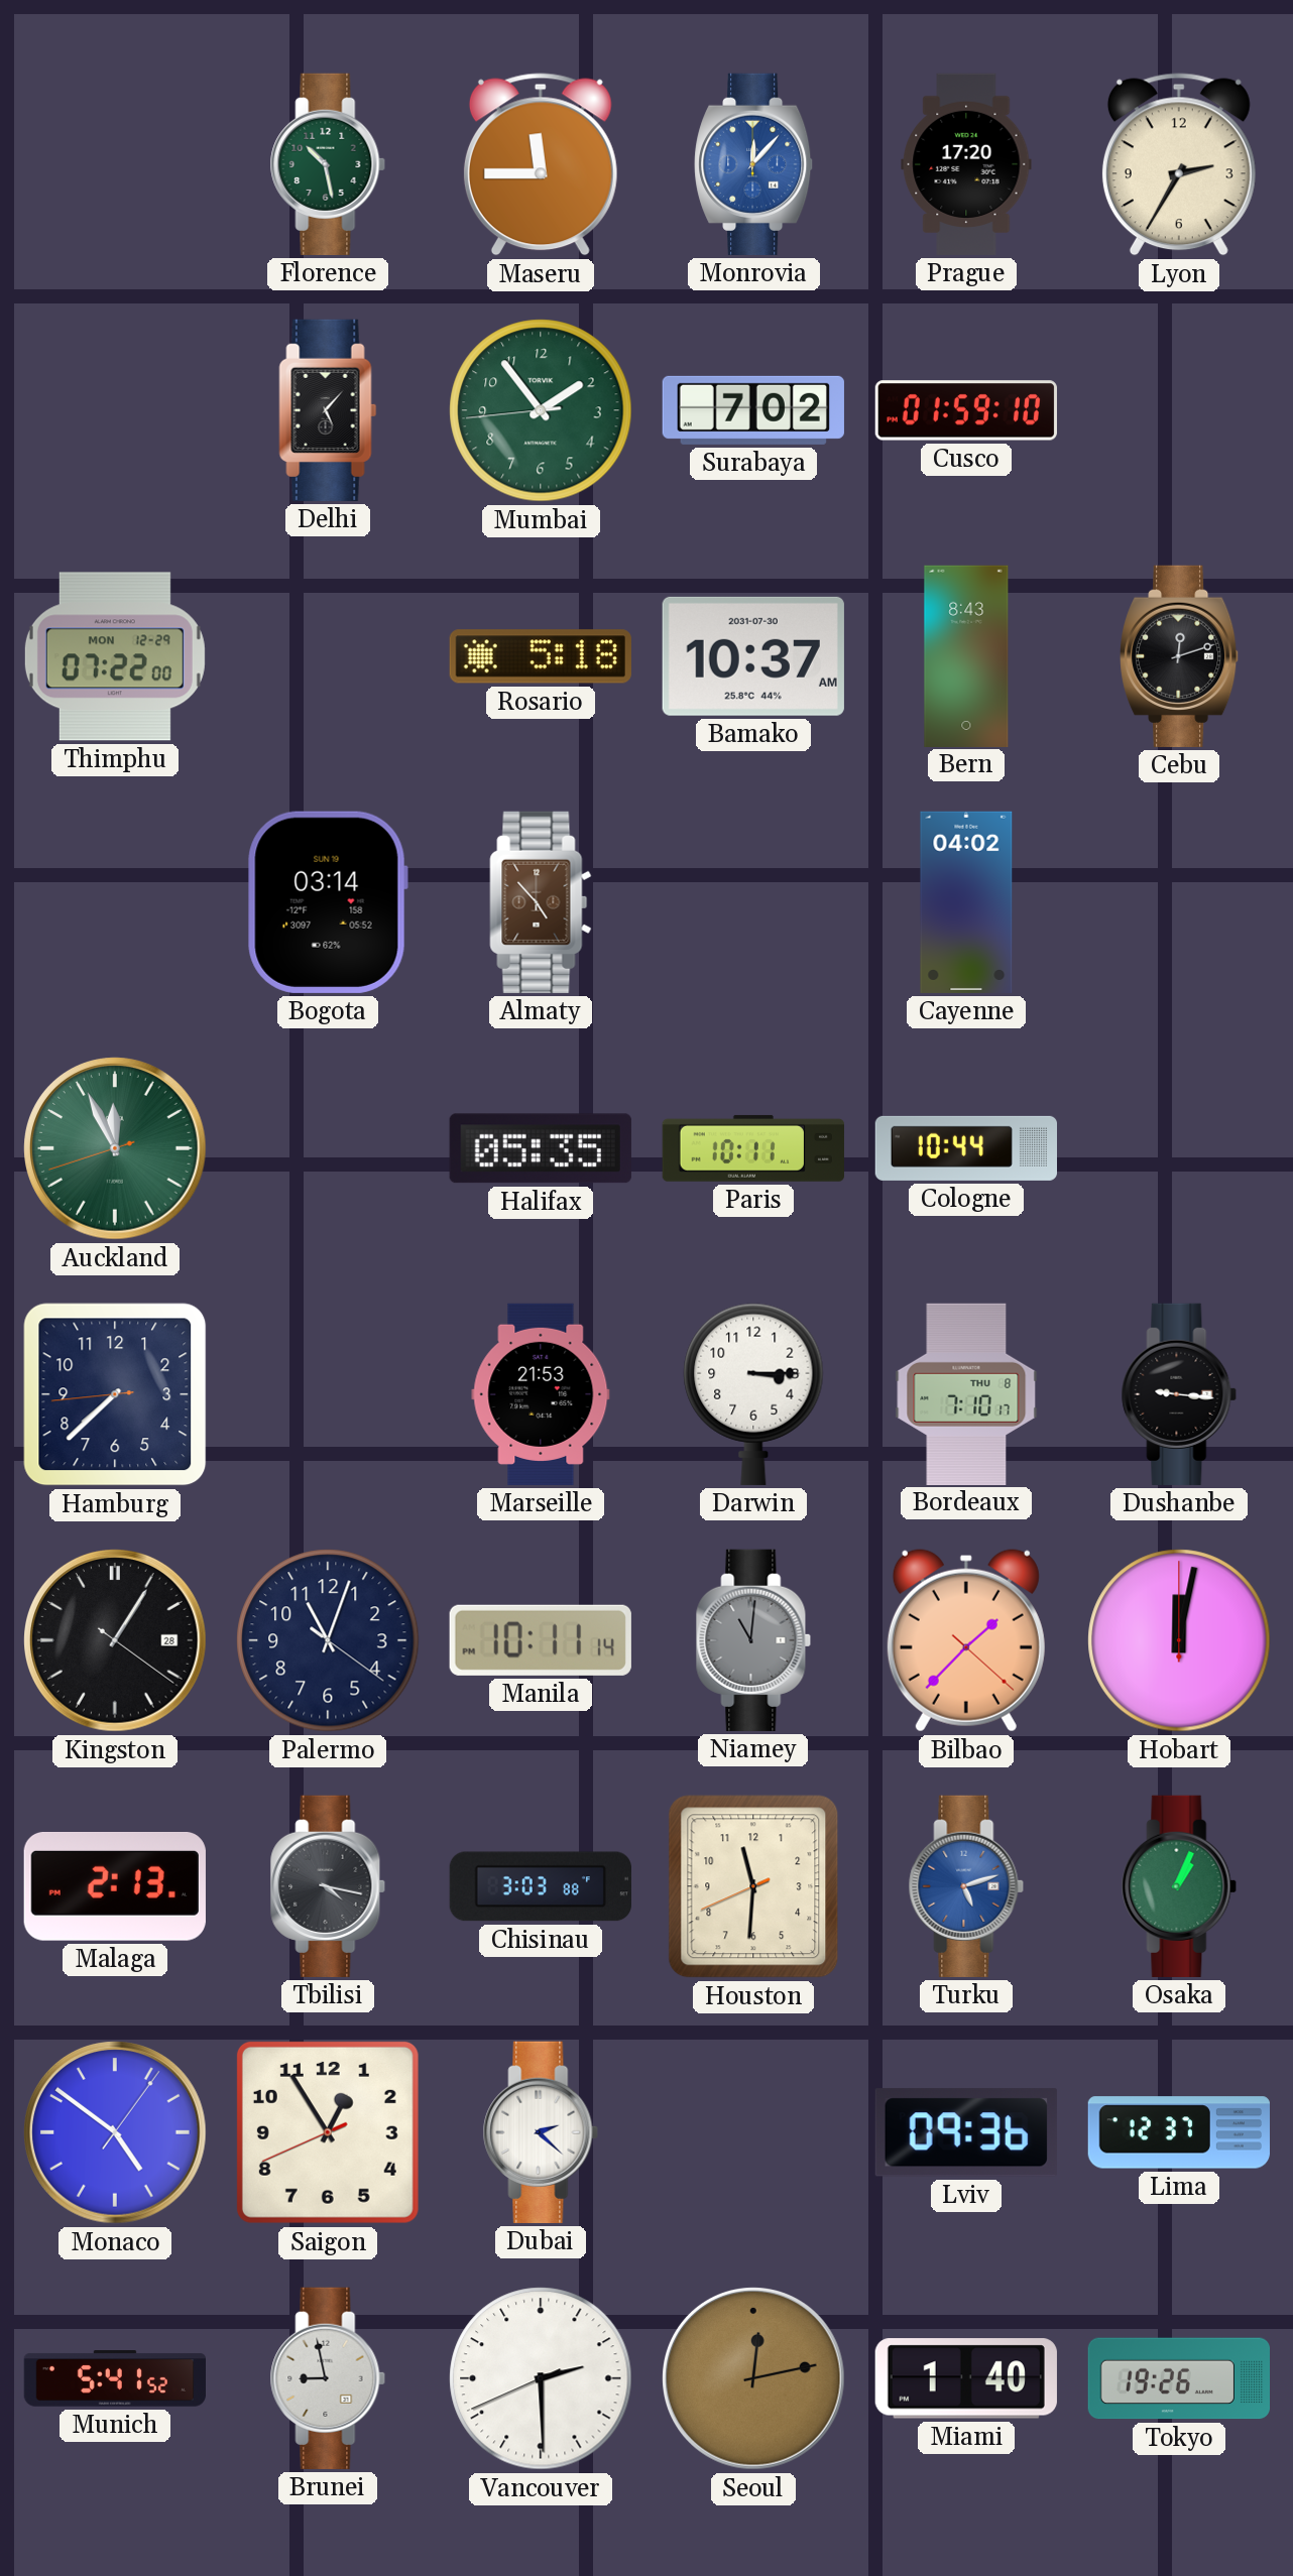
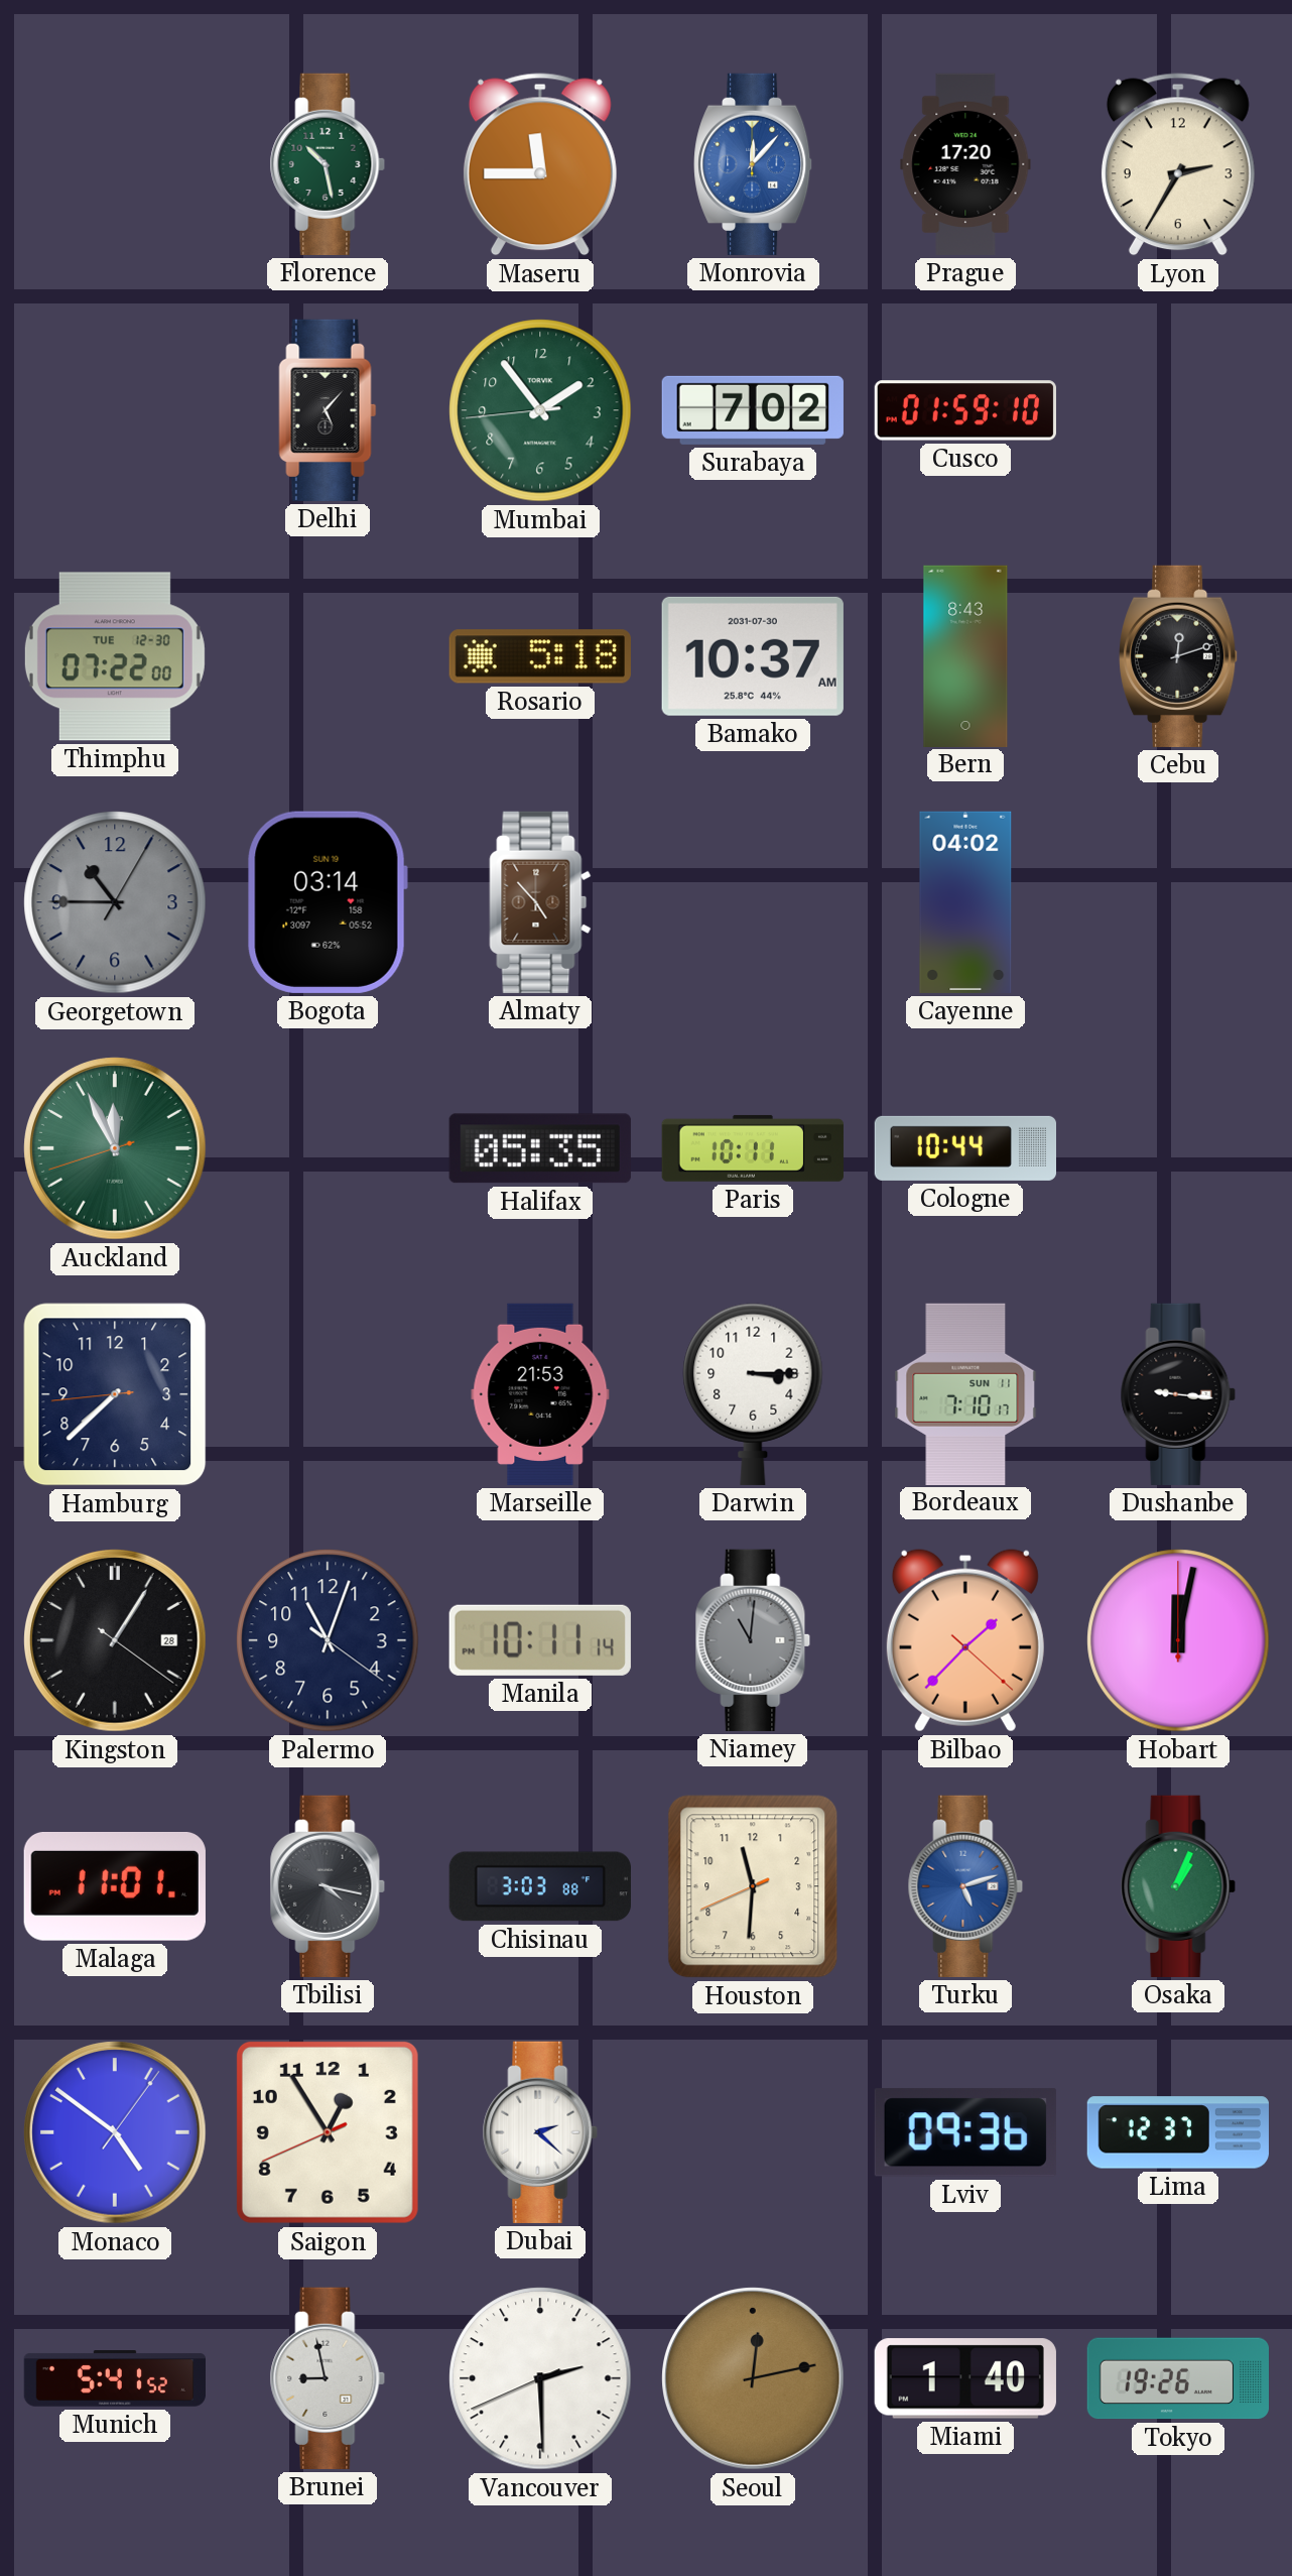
Thimphu date: MON 12-29 -> TUE 12-30
Georgetown: none -> 10:45
Bordeaux date: THU 8 -> SUN 11
Malaga: 2:13 -> 11:01
